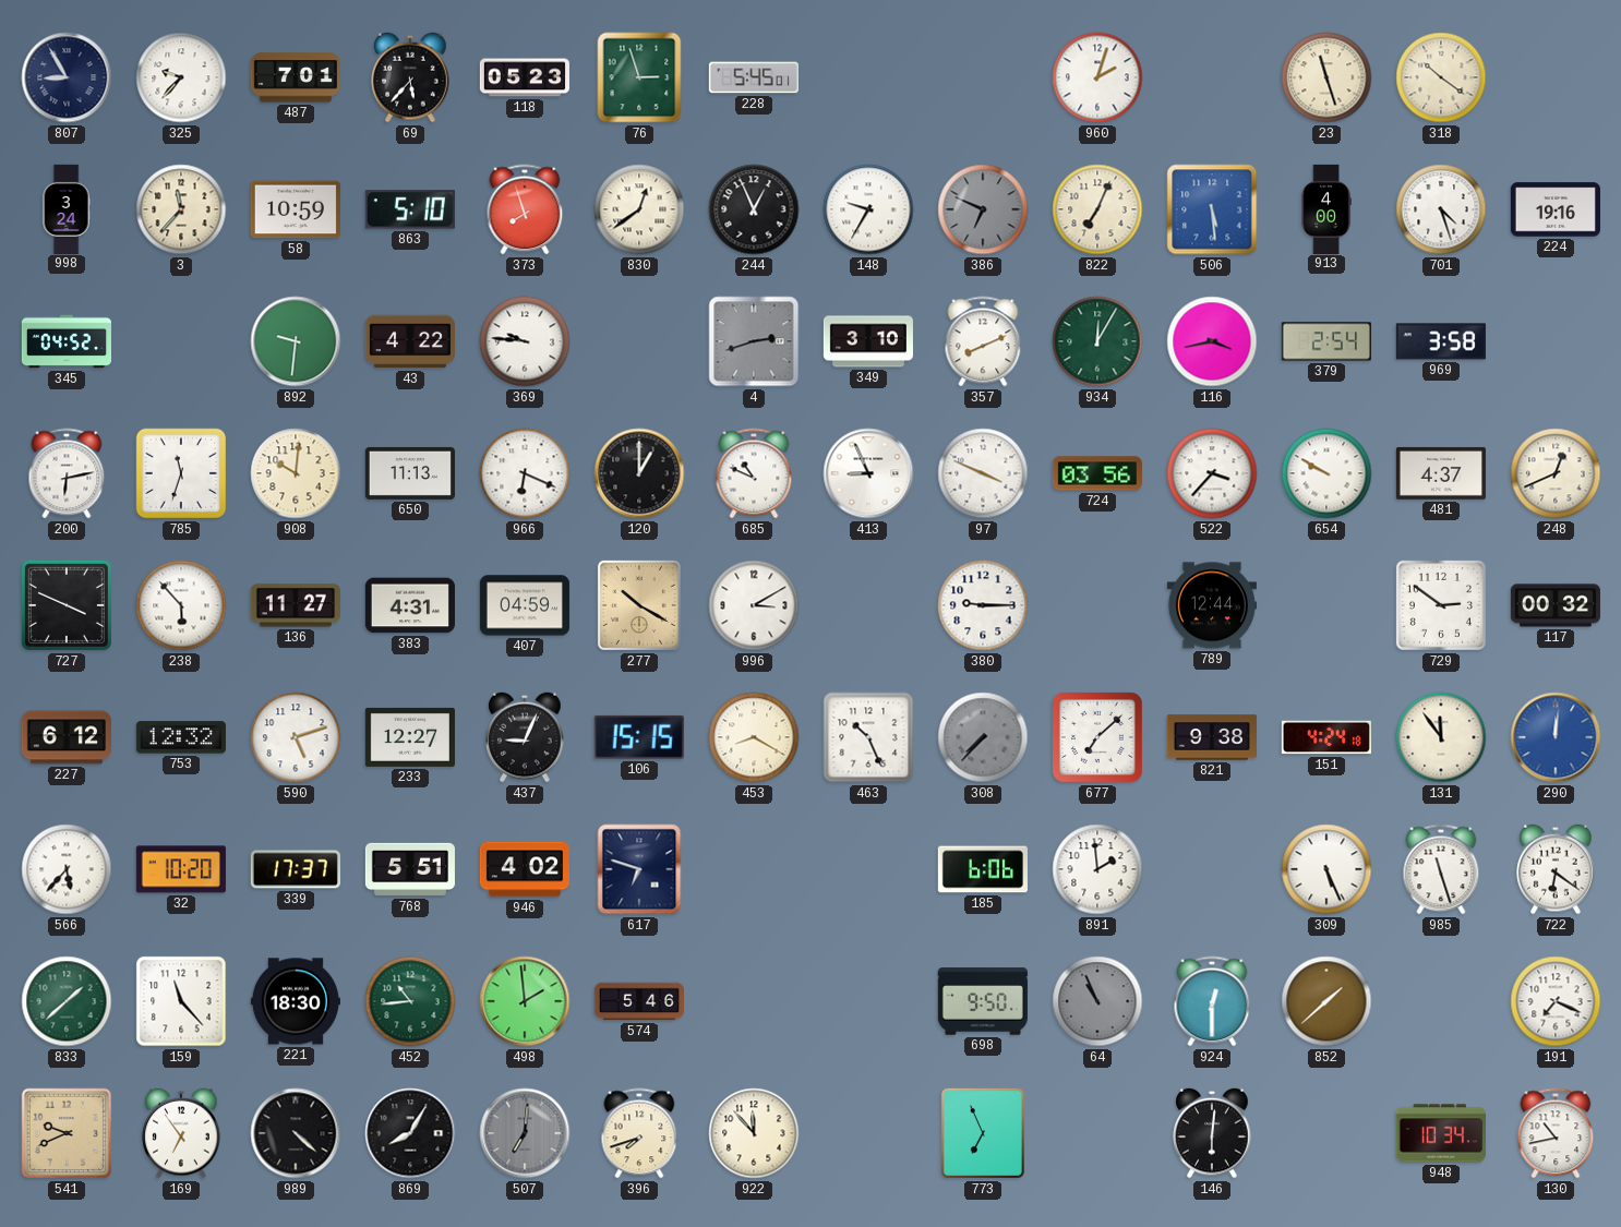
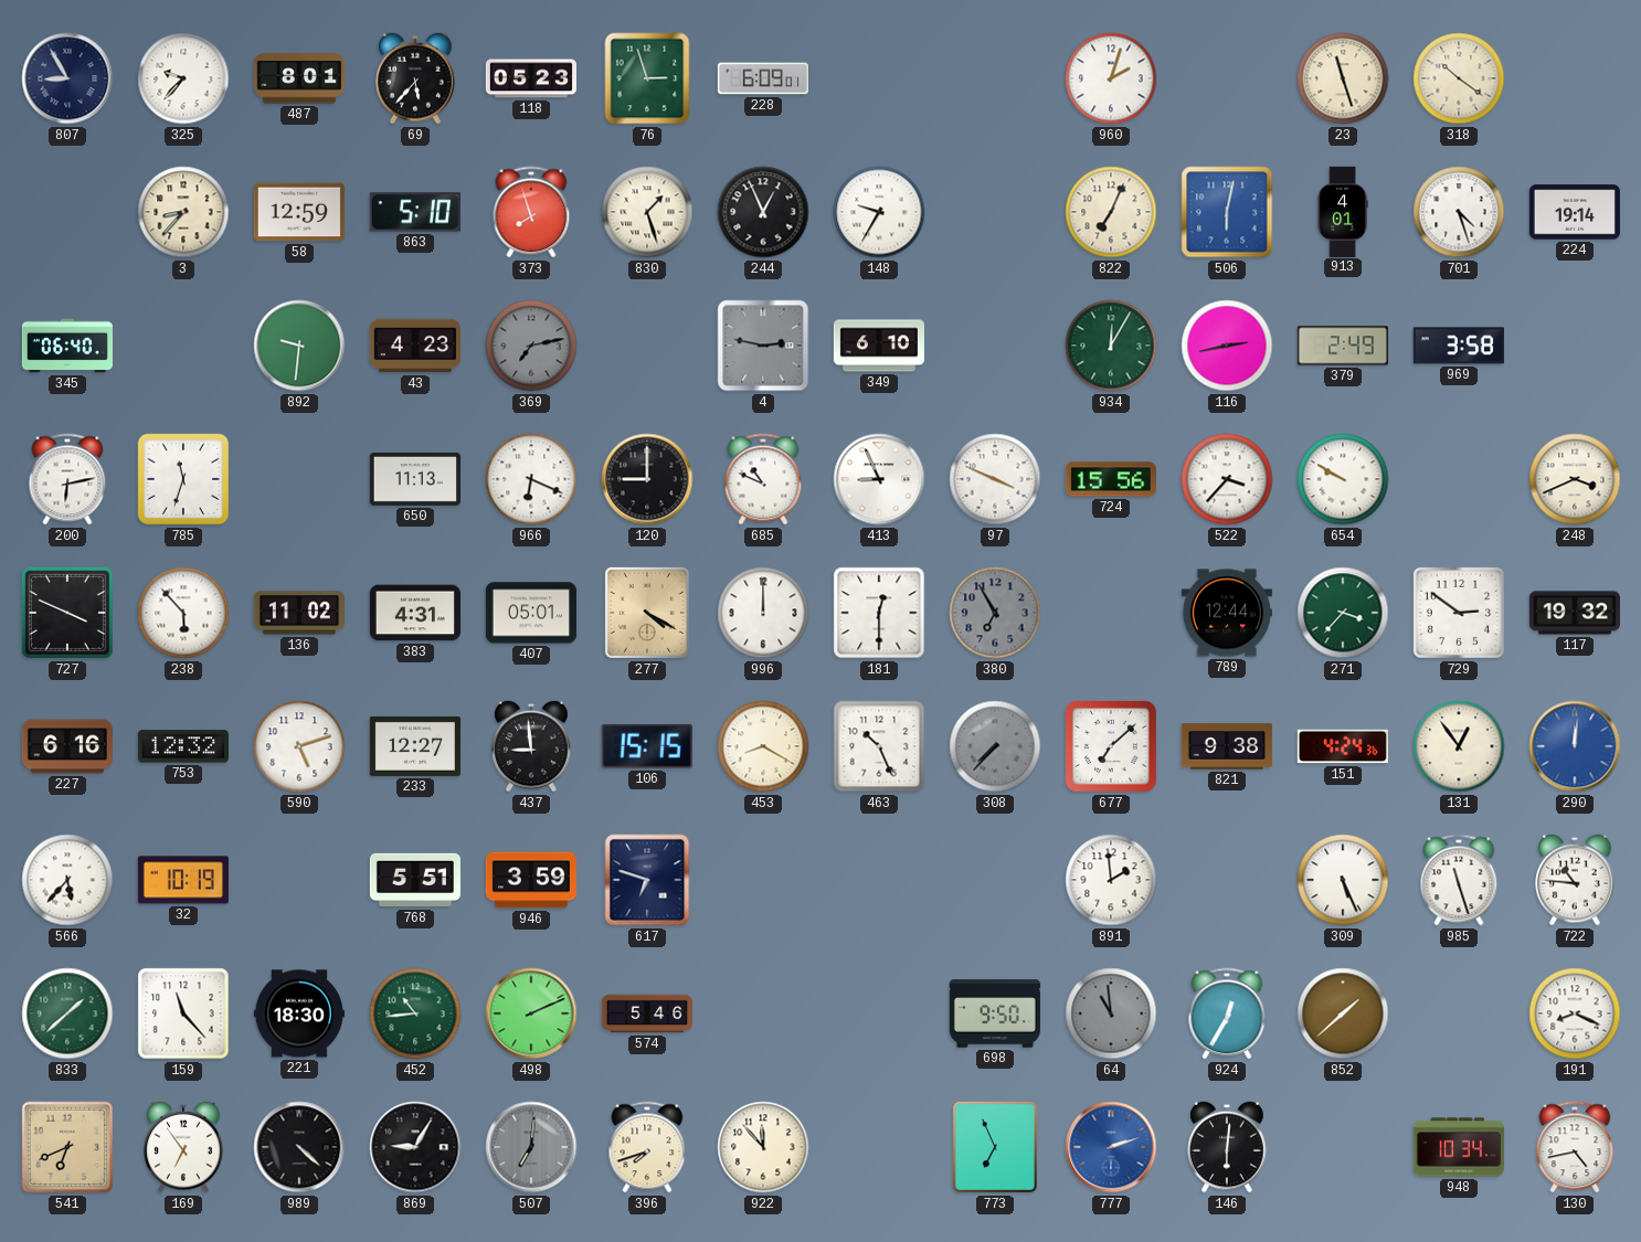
487: 7:01 -> 8:01
228: 5:45 -> 6:09
998: 3:24 -> none
3: 11:37 -> 8:37
58: 10:59 -> 12:59
830: 12:39 -> 1:27
386: 6:49 -> none
506: 5:29 -> 6:02
913: 4:00 -> 4:01
224: 19:16 -> 19:14
345: 04:52 -> 06:40
43: 4:22 -> 4:23
369: 9:46 -> 7:13
369 dial: white -> grey
4: 2:42 -> 2:47
349: 3:10 -> 6:10
357: 8:11 -> none
116: 3:43 -> 2:43
379: 2:54 -> 2:49
908: 10:01 -> none
120: 1:00 -> 9:00
724: 03:56 -> 15:56
481: 4:37 -> none
248: 12:41 -> 3:41
136: 11:27 -> 11:02
407: 04:59 -> 05:01
277: 10:20 -> 4:20
996: 3:10 -> 12:00
181: none -> 12:30
380: 9:15 -> 6:55
380 dial: white -> grey
271: none -> 3:37
117: 00:32 -> 19:32
227: 6:12 -> 6:16
437: 9:04 -> 8:59
151: 4:24:18 -> 4:24:36
131: 11:54 -> 12:54
32: 10:20 -> 10:19
339: 17:37 -> none
946: 4:02 -> 3:59
185: 6:06 -> none
722: 6:21 -> 10:46
498: 1:59 -> 2:11
64: 10:56 -> 10:59
924: 12:30 -> 12:35
191: 7:19 -> 8:19
541: 9:41 -> 6:41
869: 8:05 -> 9:05
777: none -> 2:12
130: 10:43 -> 4:43
